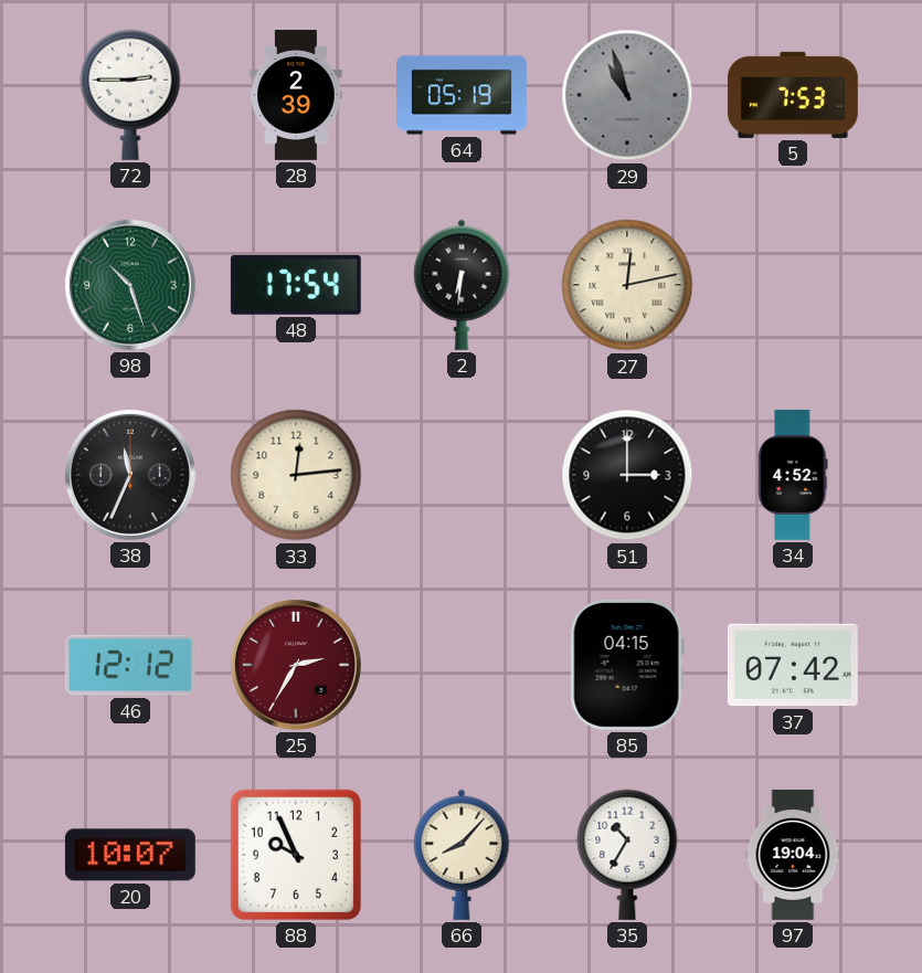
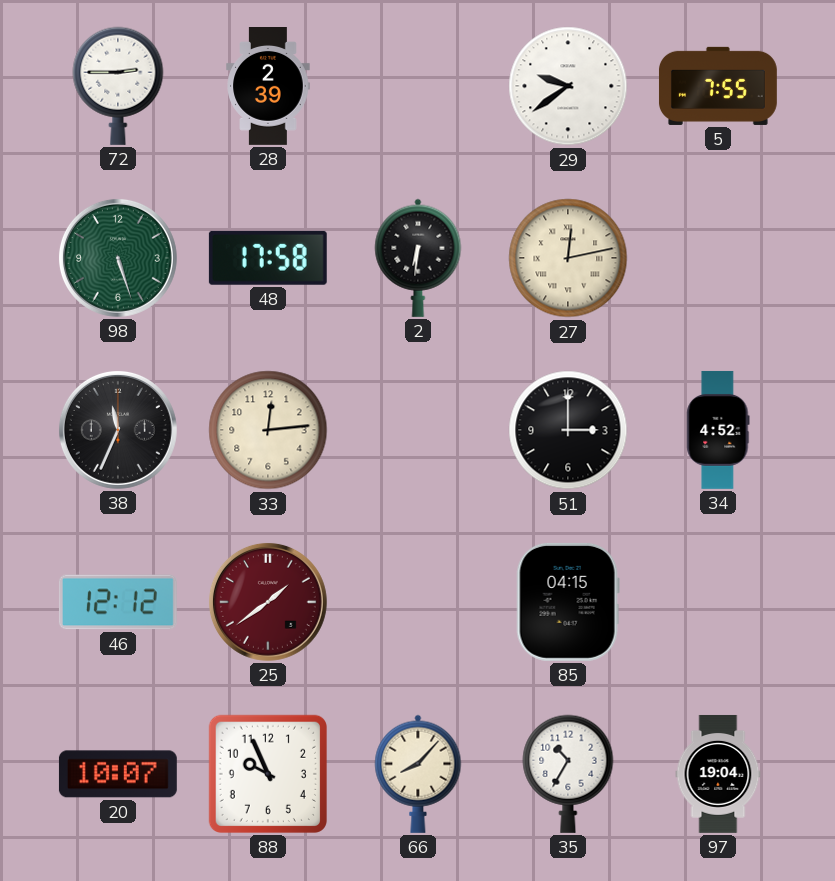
64: 05:19 -> none
29: 10:57 -> 9:39
29 dial: grey -> white
5: 7:53 -> 7:55
98: 10:27 -> 5:27
48: 17:54 -> 17:58
25: 2:35 -> 1:39
37: 07:42 -> none
